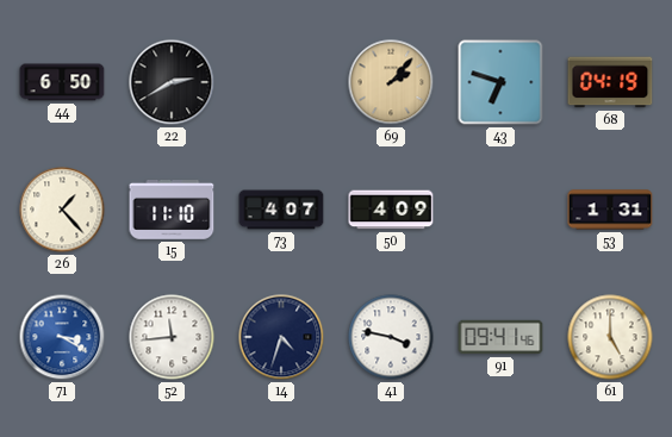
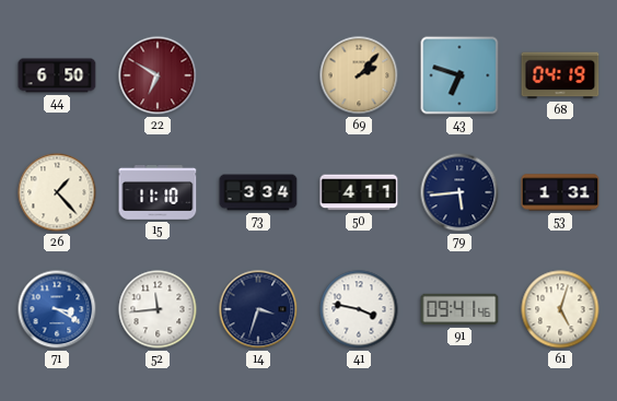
22: 2:40 -> 6:50
22 dial: black -> burgundy
73: 4:07 -> 3:34
50: 4:09 -> 4:11
79: none -> 5:44
14: 4:33 -> 3:33
61: 5:00 -> 5:03
